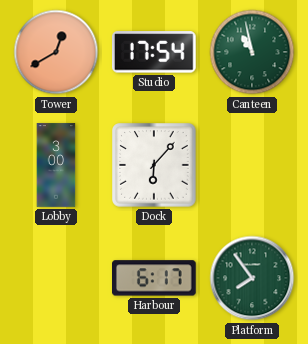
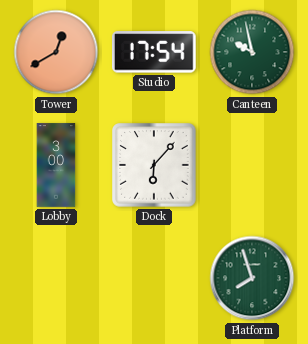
Canteen: 10:58 -> 9:58
Harbour: 6:17 -> none
Platform: 7:54 -> 7:57
